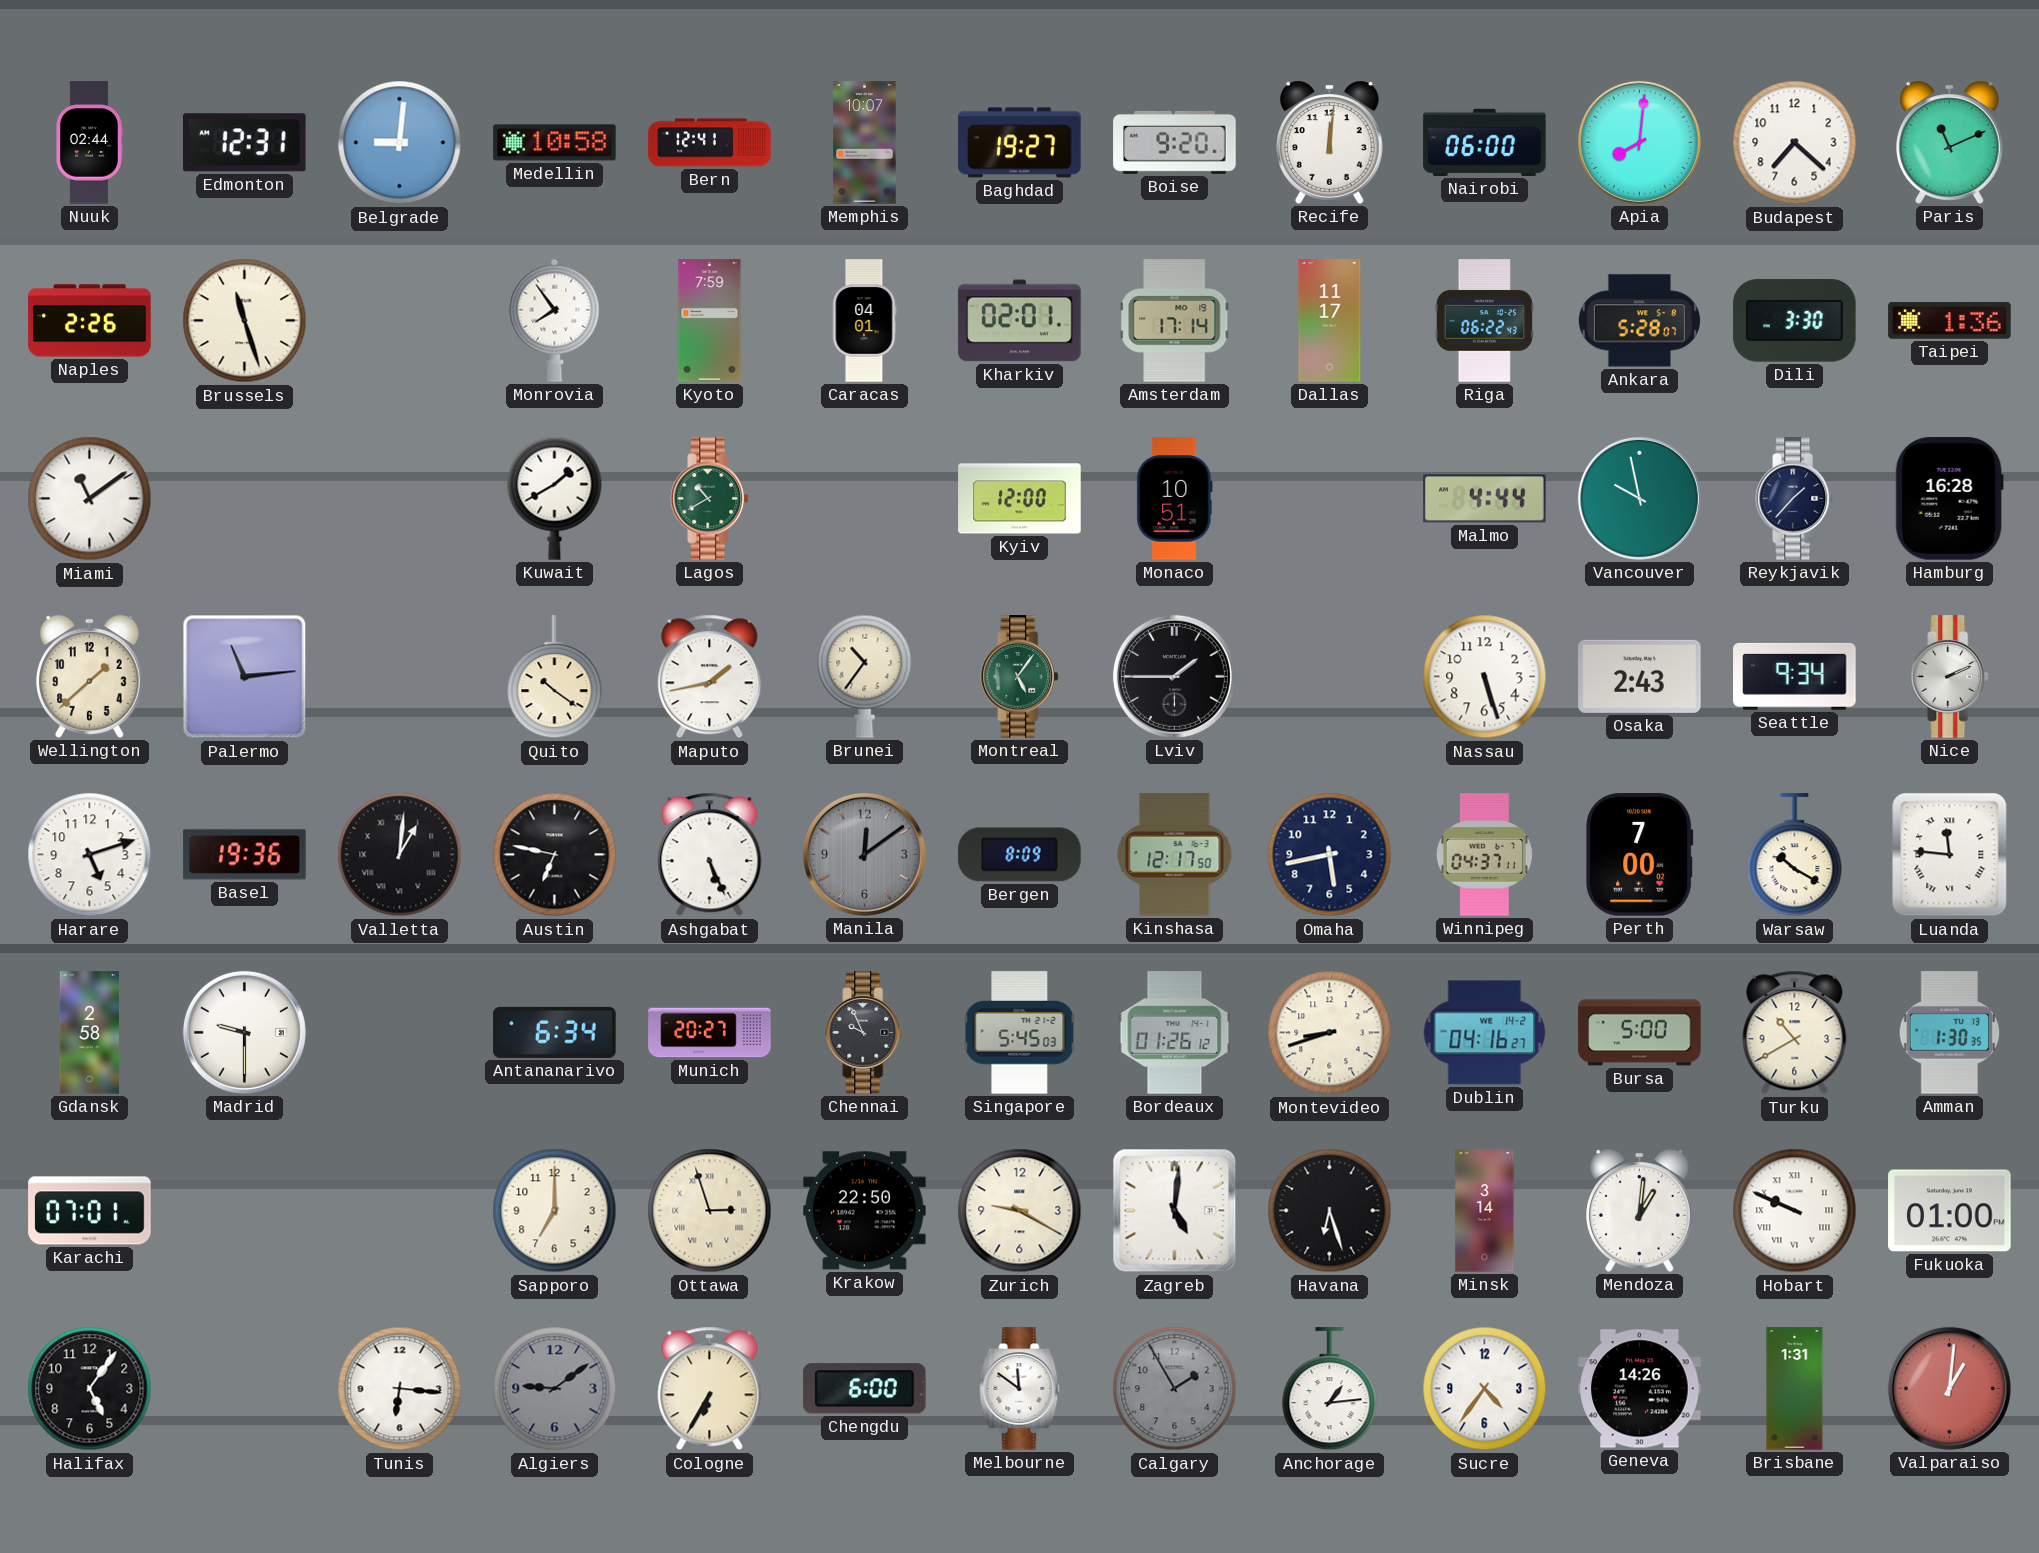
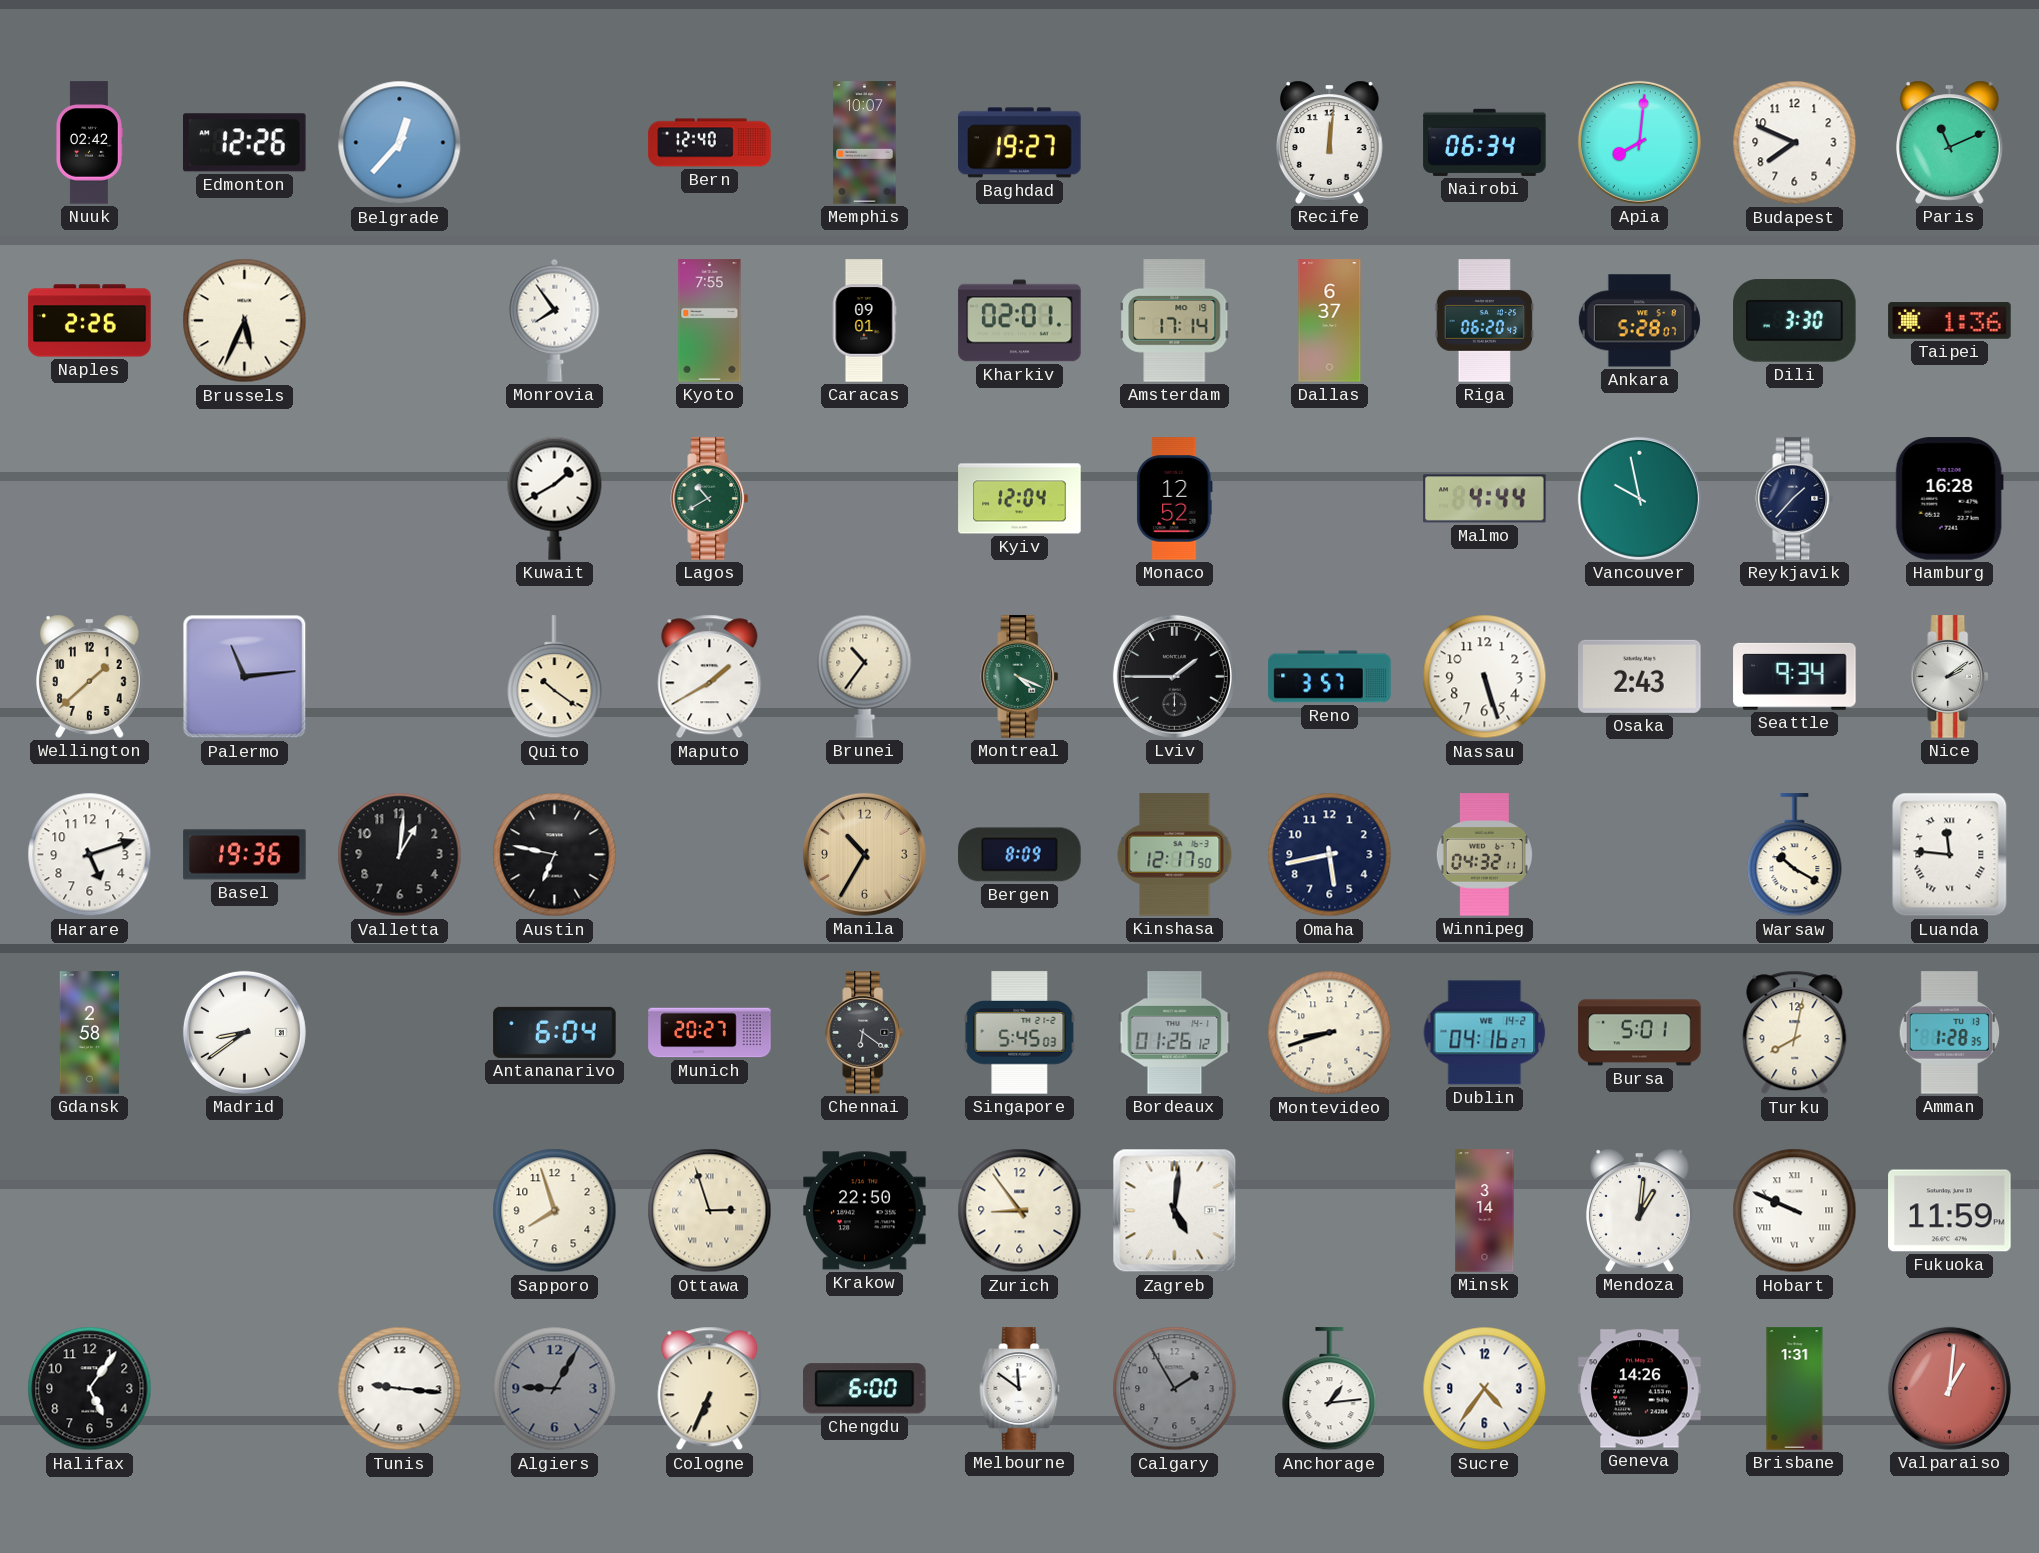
Nuuk: 02:44 -> 02:42
Edmonton: 12:31 -> 12:26
Belgrade: 9:01 -> 12:37
Medellin: 10:58 -> none
Bern: 12:41 -> 12:40
Boise: 9:20 -> none
Nairobi: 06:00 -> 06:34
Budapest: 7:22 -> 7:49
Brussels: 11:27 -> 5:34
Kyoto: 7:59 -> 7:55
Caracas: 04:01 -> 09:01
Dallas: 11:17 -> 6:37
Riga: 06:22 -> 06:20
Miami: 11:09 -> none
Kyiv: 12:00 -> 12:04
Monaco: 10:51 -> 12:52
Maputo: 1:43 -> 1:40
Montreal: 5:06 -> 4:19
Reno: none -> 3:57
Nice: 2:11 -> 2:09
Valletta numerals: Roman -> Arabic
Ashgabat: 5:26 -> none
Manila: 12:09 -> 10:35
Manila dial: grey -> champagne
Winnipeg: 04:37 -> 04:32
Perth: 7:00 -> none
Madrid: 9:30 -> 8:39
Antananarivo: 6:34 -> 6:04
Chennai: 9:56 -> 6:21
Bursa: 5:00 -> 5:01
Turku: 10:40 -> 8:02
Amman: 1:30 -> 1:28
Karachi: 07:01 -> none
Sapporo: 7:00 -> 7:57
Zurich: 9:20 -> 8:54
Havana: 6:27 -> none
Fukuoka: 01:00 -> 11:59
Tunis: 6:16 -> 9:16
Algiers: 9:09 -> 9:05
Cologne: 6:35 -> 6:34
